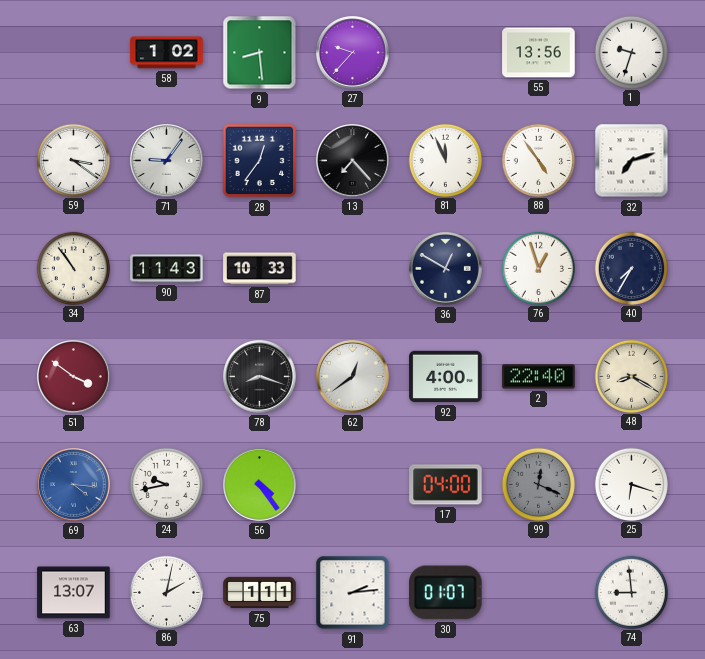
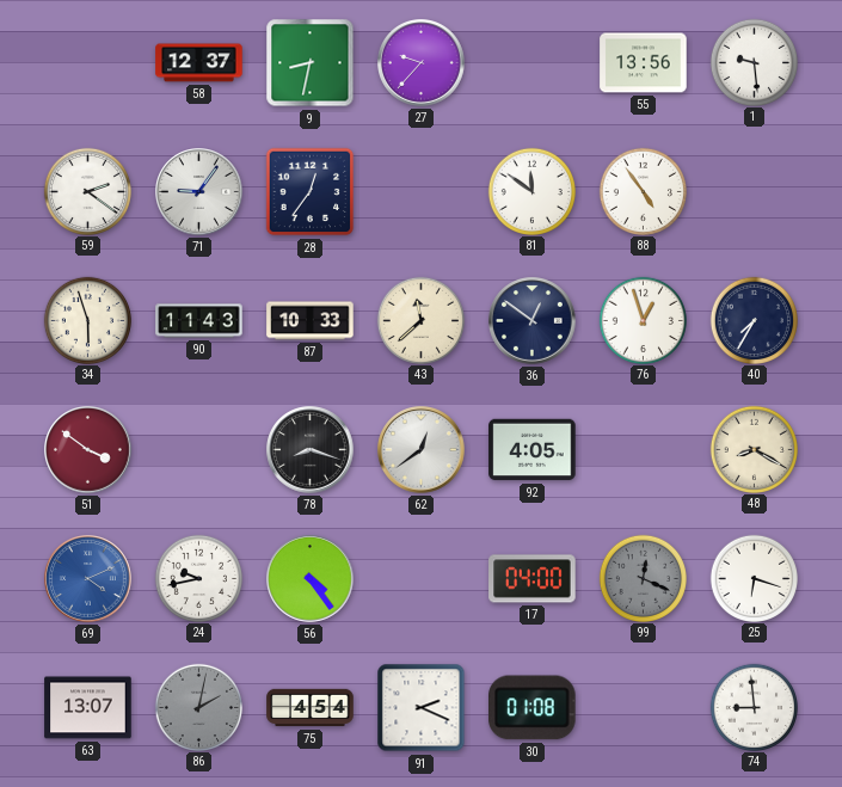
58: 1:02 -> 12:37
9: 8:29 -> 8:32
1: 9:33 -> 9:29
59: 3:21 -> 2:21
13: 7:23 -> none
81: 11:56 -> 11:51
32: 7:12 -> none
34: 10:54 -> 5:57
43: none -> 11:38
36: 12:50 -> 12:51
92: 4:00 -> 4:05
2: 22:40 -> none
69: 4:16 -> 4:11
86 dial: white -> grey
75: 1:11 -> 4:54
91: 2:14 -> 2:19
30: 01:07 -> 01:08
